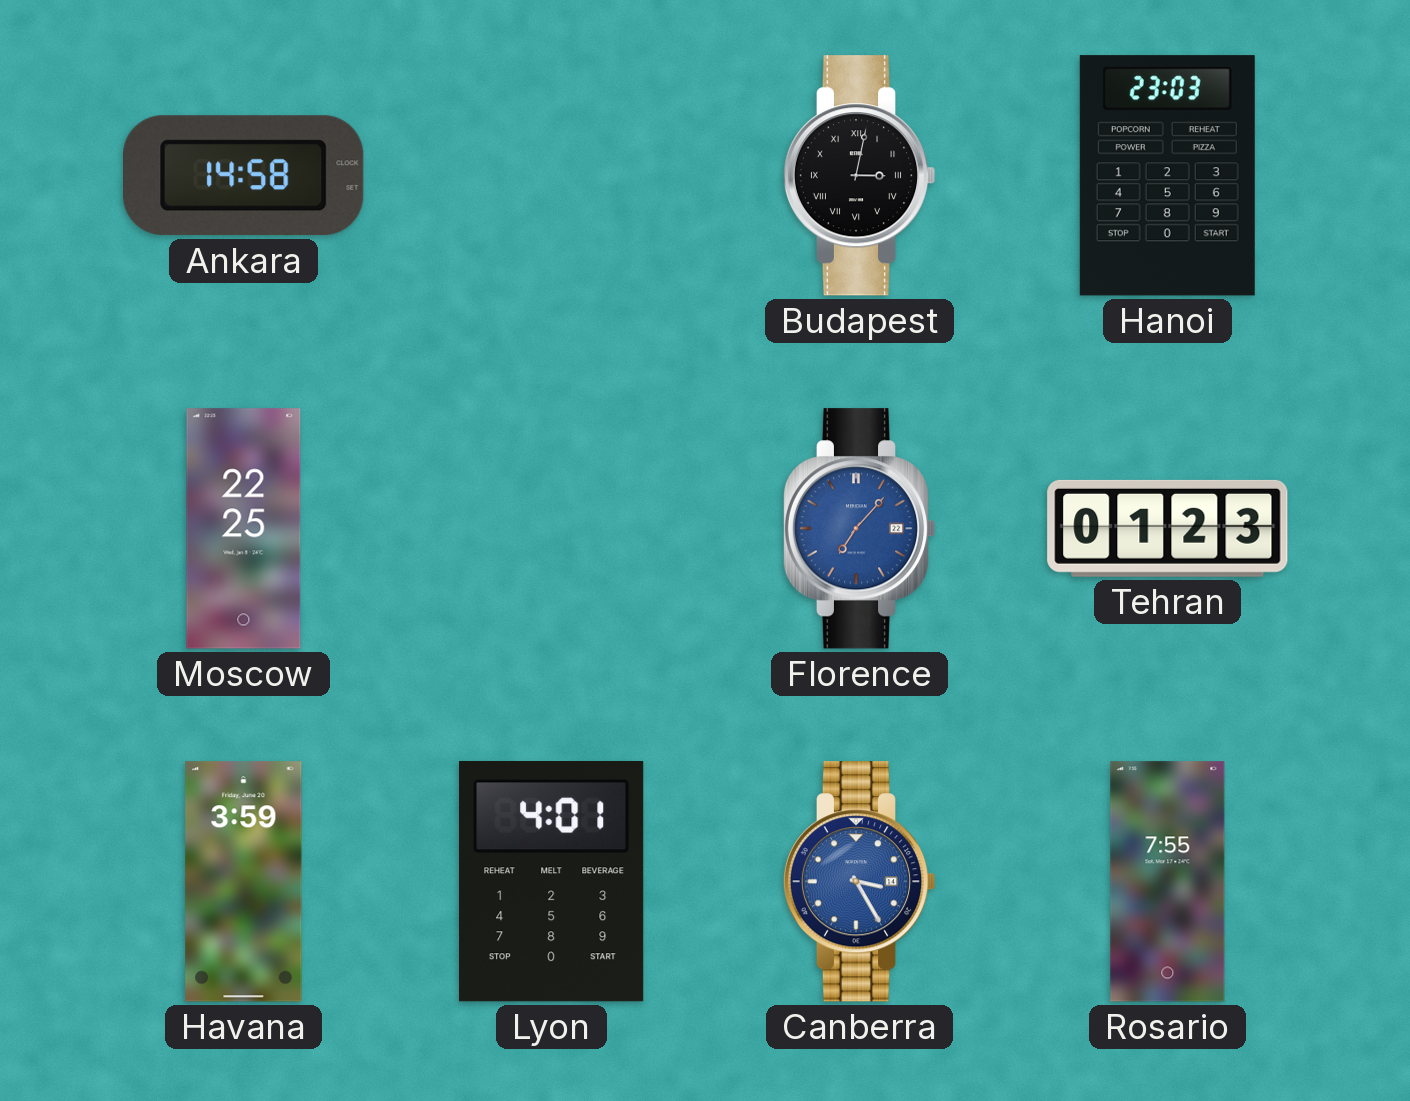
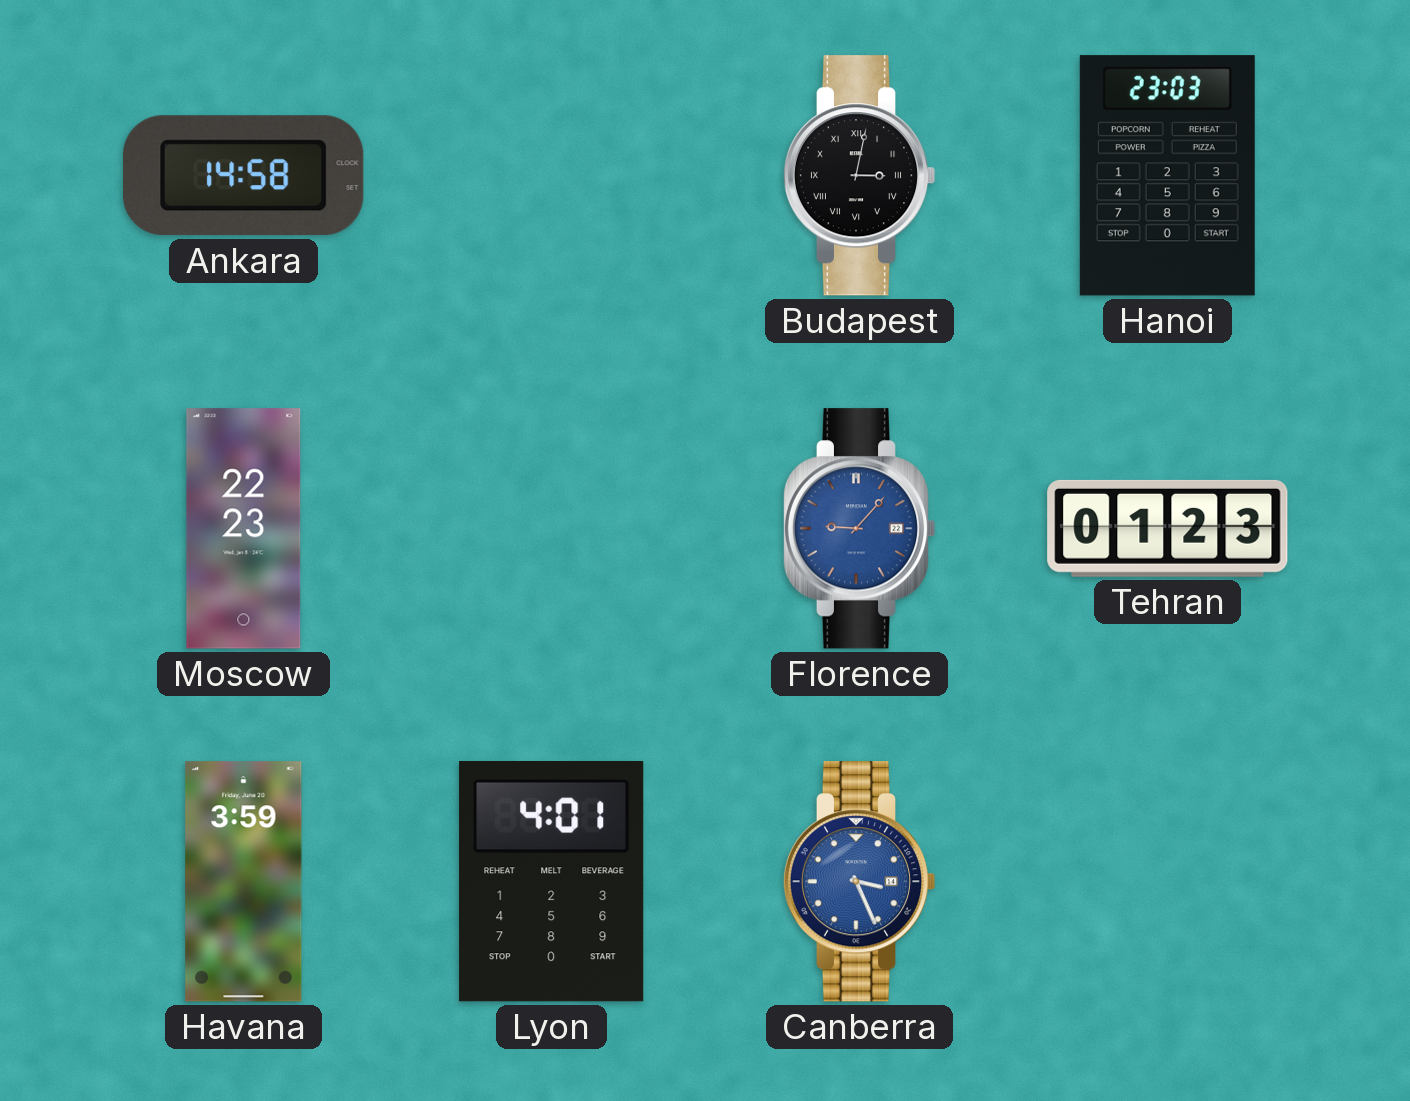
Moscow: 22:25 -> 22:23
Florence: 7:07 -> 9:07
Canberra: 3:25 -> 3:26
Rosario: 7:55 -> none
